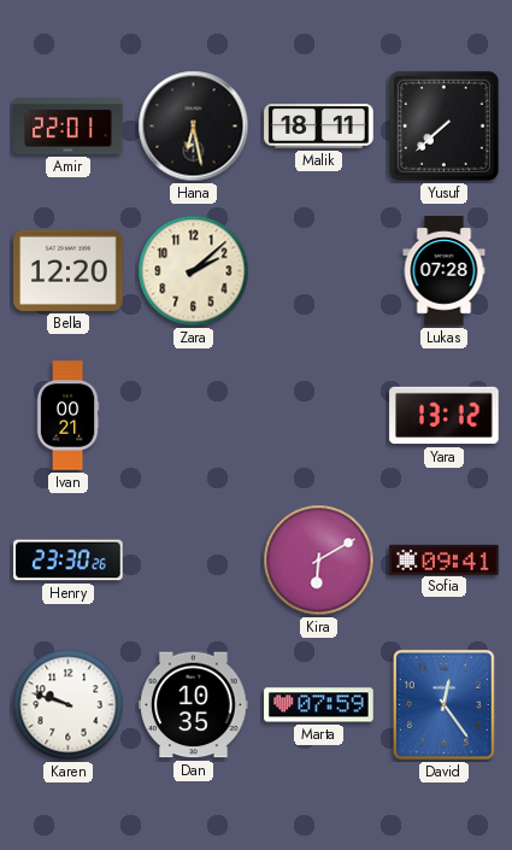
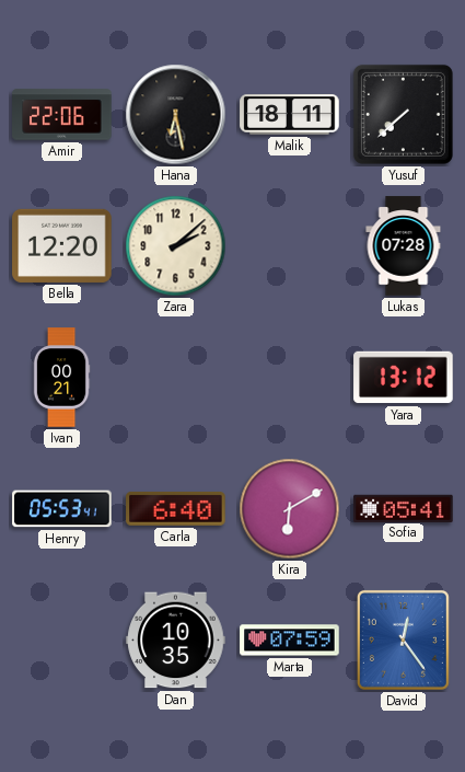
Amir: 22:01 -> 22:06
Henry: 23:30 -> 05:53
Carla: none -> 6:40
Sofia: 09:41 -> 05:41
Karen: 9:48 -> none
